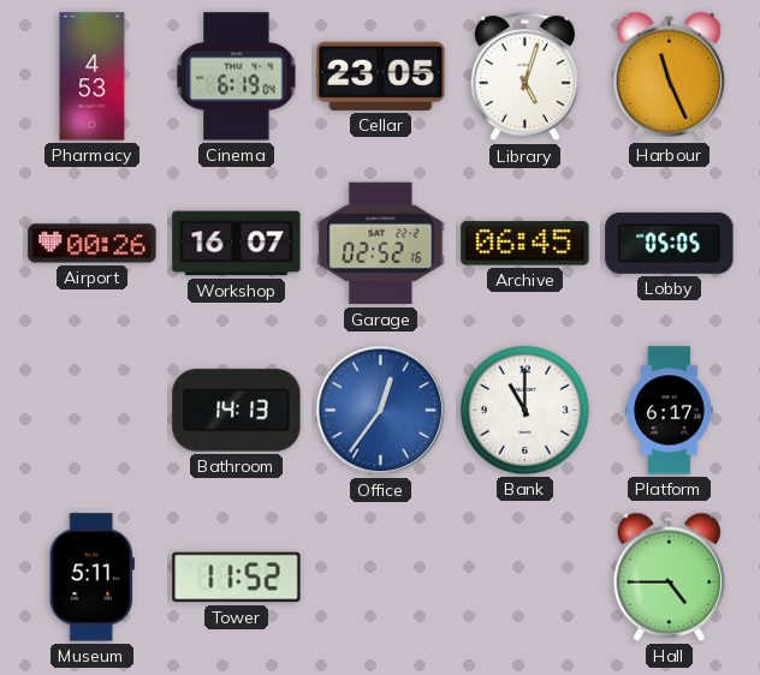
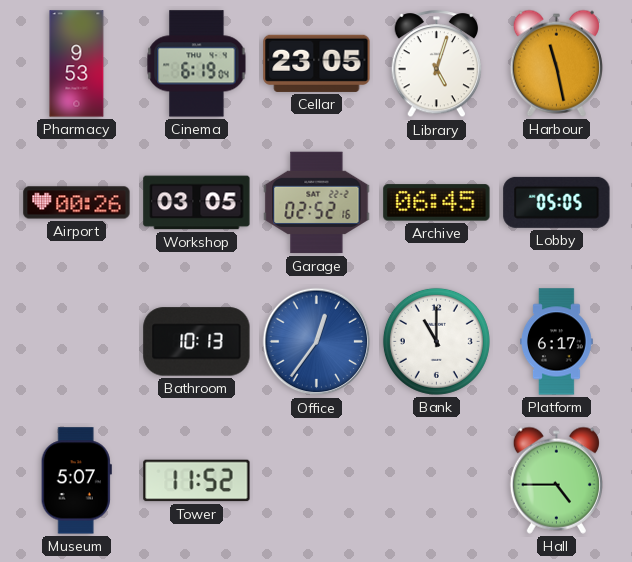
Pharmacy: 4:53 -> 9:53
Harbour: 11:26 -> 11:28
Workshop: 16:07 -> 03:05
Bathroom: 14:13 -> 10:13
Museum: 5:11 -> 5:07
